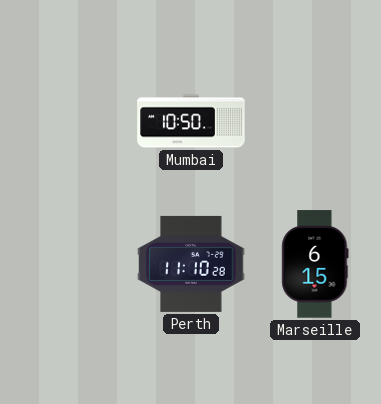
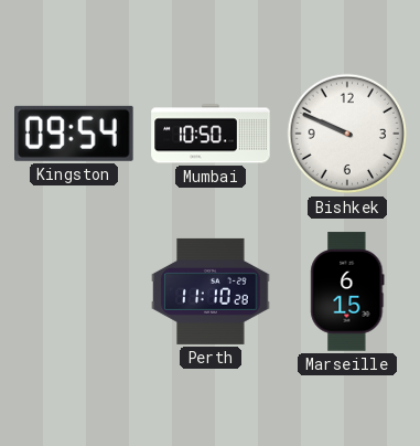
Kingston: none -> 09:54
Bishkek: none -> 9:49
